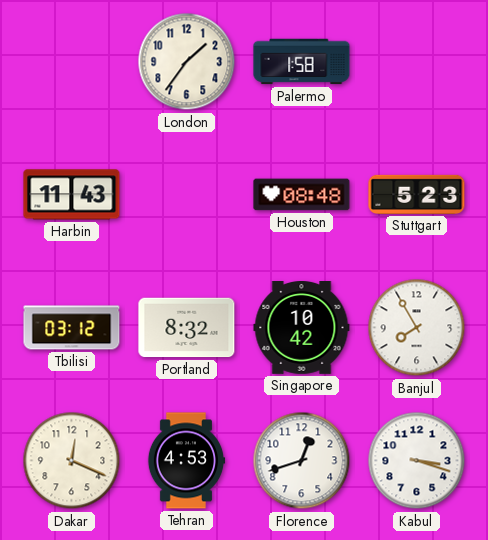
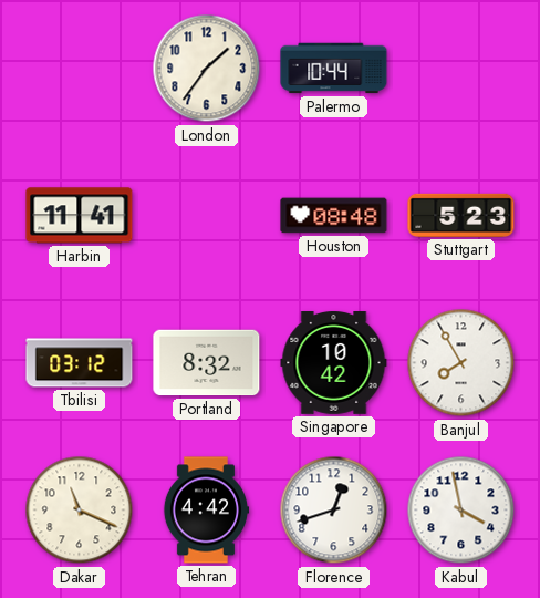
Palermo: 1:58 -> 10:44
Harbin: 11:43 -> 11:41
Dakar: 12:19 -> 11:19
Tehran: 4:53 -> 4:42
Kabul: 3:18 -> 3:58
